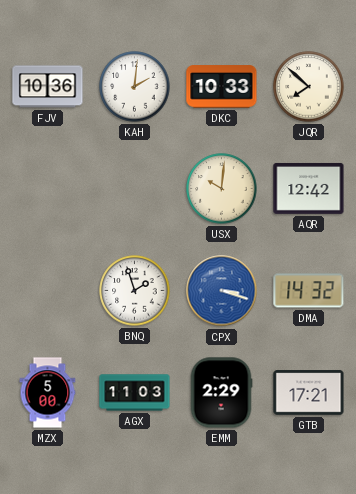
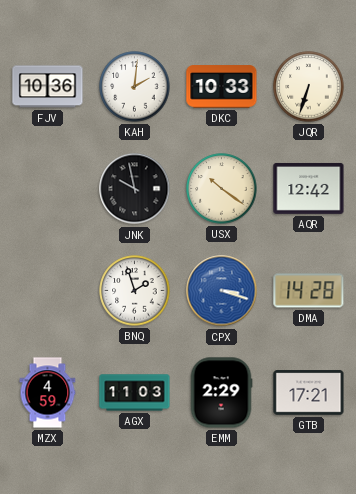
JQR: 7:52 -> 6:33
JNK: none -> 9:58
USX: 10:01 -> 10:21
DMA: 14:32 -> 14:28
MZX: 5:00 -> 4:59
